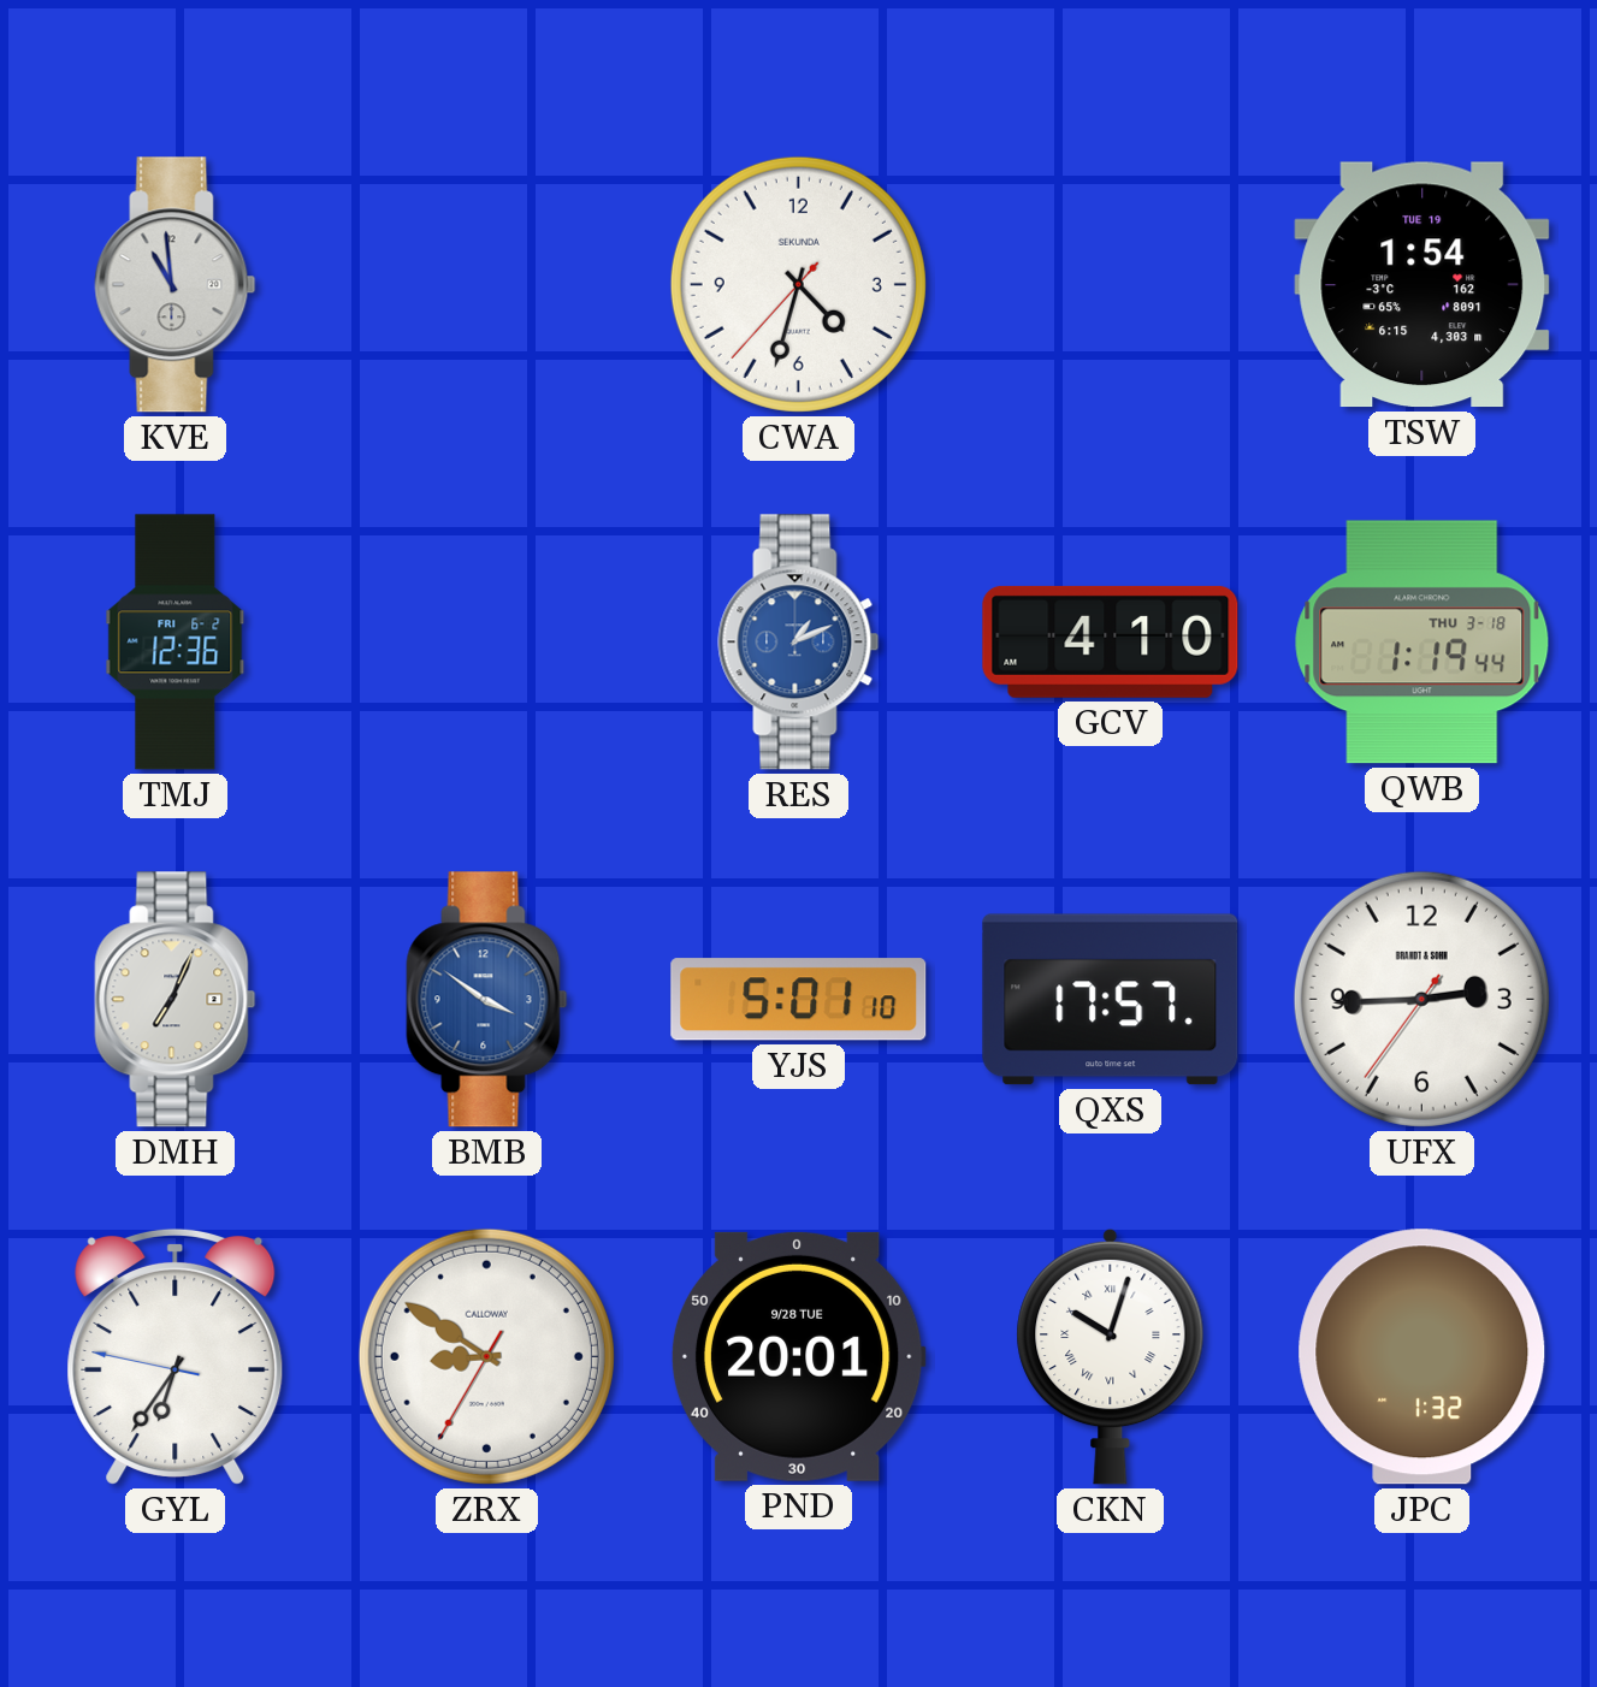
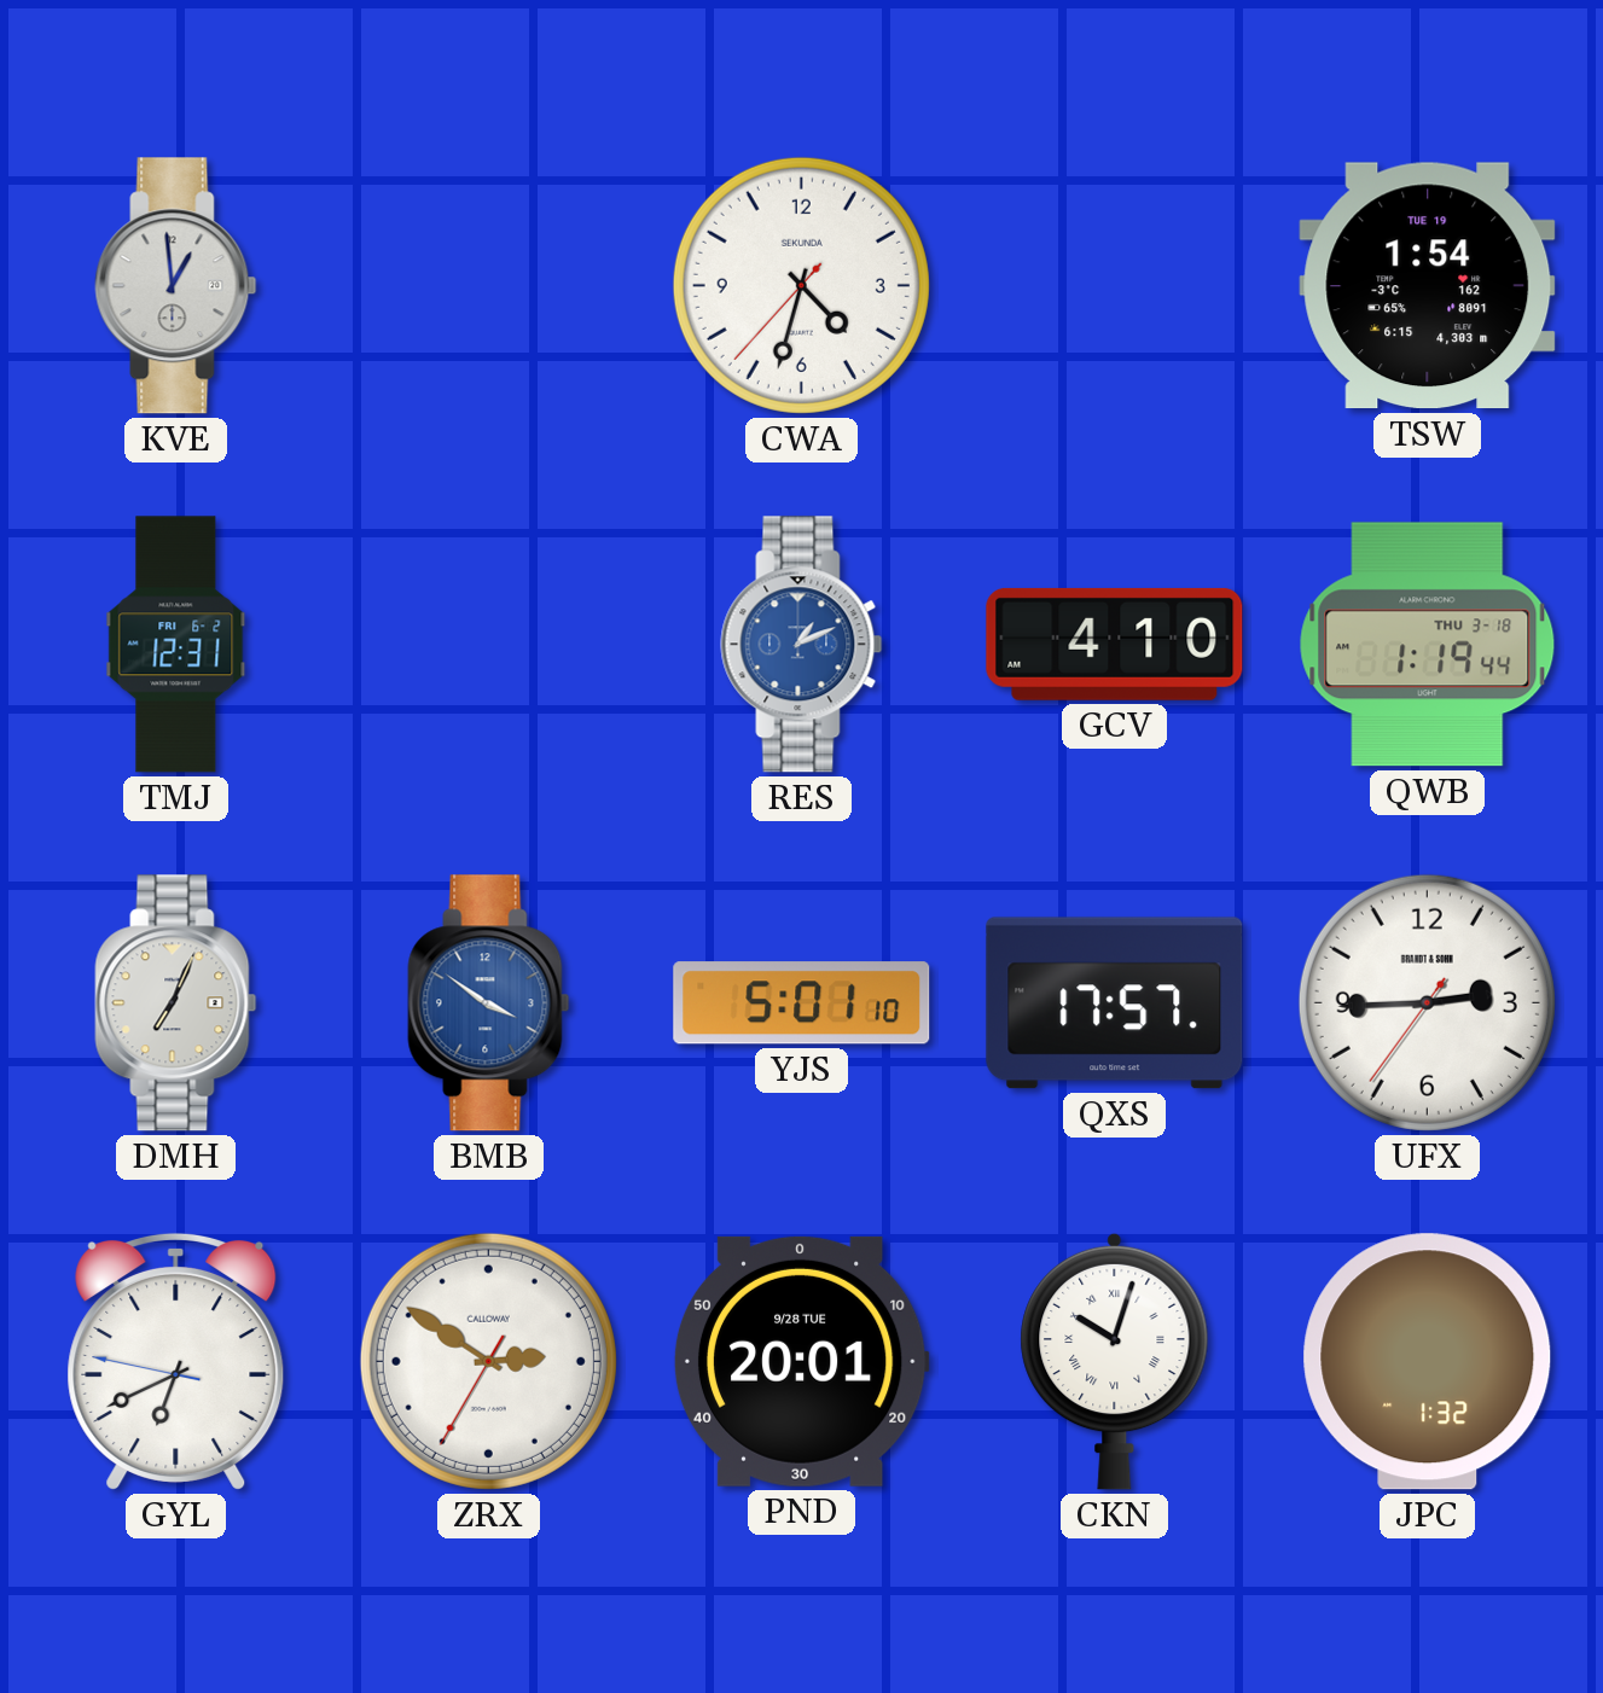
KVE: 10:59 -> 12:59
TMJ: 12:36 -> 12:31
GYL: 6:35 -> 6:40
ZRX: 8:50 -> 2:50
